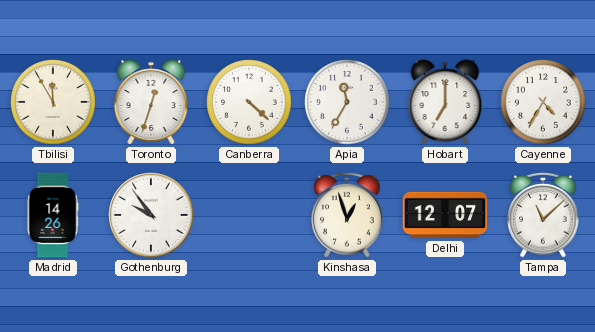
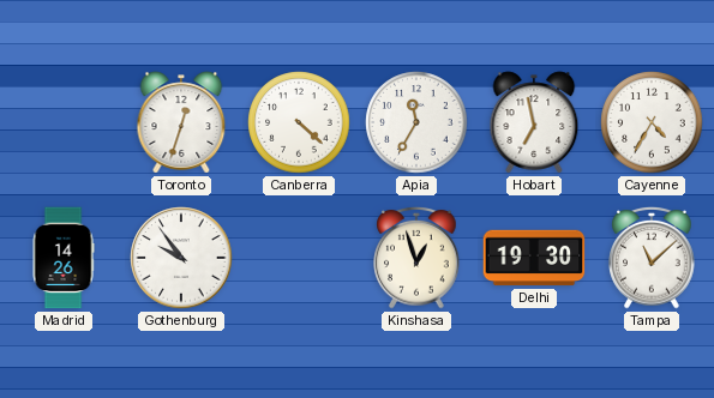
Tbilisi: 11:55 -> none
Hobart: 7:00 -> 6:58
Delhi: 12:07 -> 19:30
